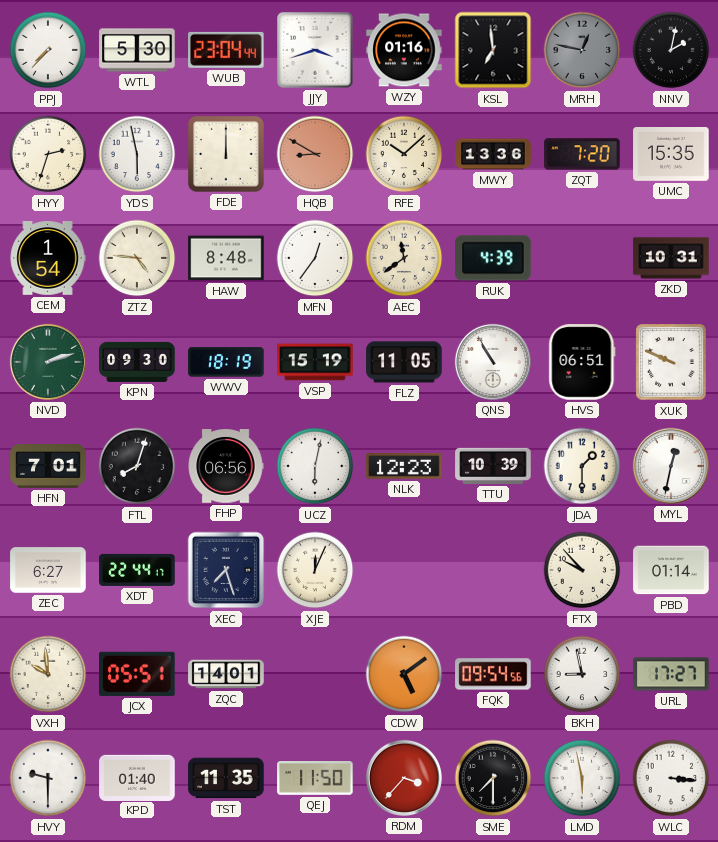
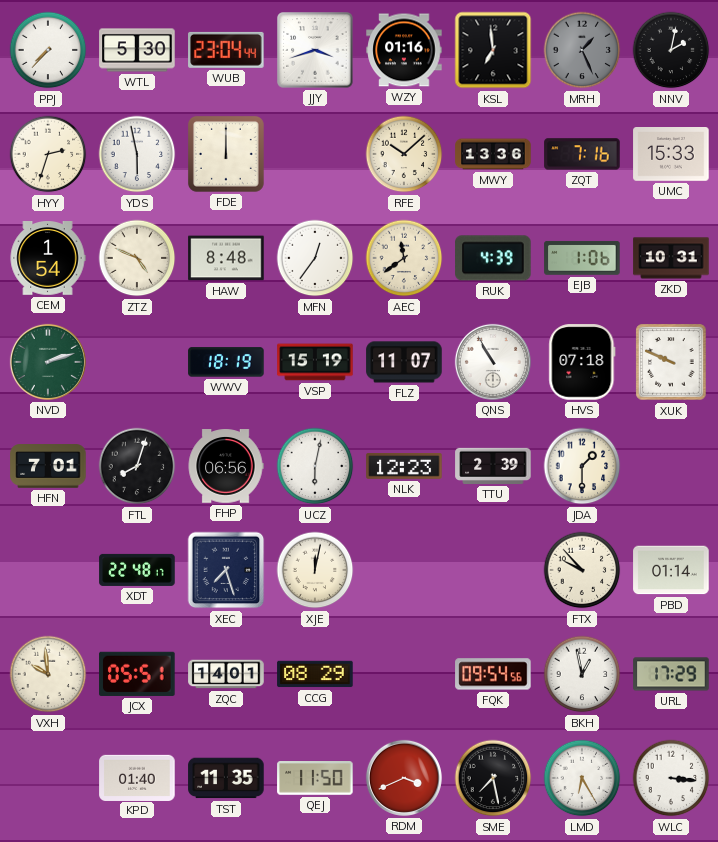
MRH: 12:47 -> 1:26
HQB: 8:50 -> none
ZQT: 7:20 -> 7:16
UMC: 15:35 -> 15:33
ZTZ: 4:46 -> 4:49
EJB: none -> 1:06
KPN: 09:30 -> none
FLZ: 11:05 -> 11:07
HVS: 06:51 -> 07:18
TTU: 10:39 -> 2:39
MYL: 12:32 -> none
ZEC: 6:27 -> none
XDT: 22:44 -> 22:48
XJE: 12:04 -> 12:02
CCG: none -> 08:29
CDW: 5:09 -> none
BKH: 8:58 -> 12:58
URL: 17:27 -> 17:29
HVY: 9:30 -> none
RDM: 3:37 -> 3:41
SME: 7:30 -> 7:28
LMD: 5:58 -> 6:25
